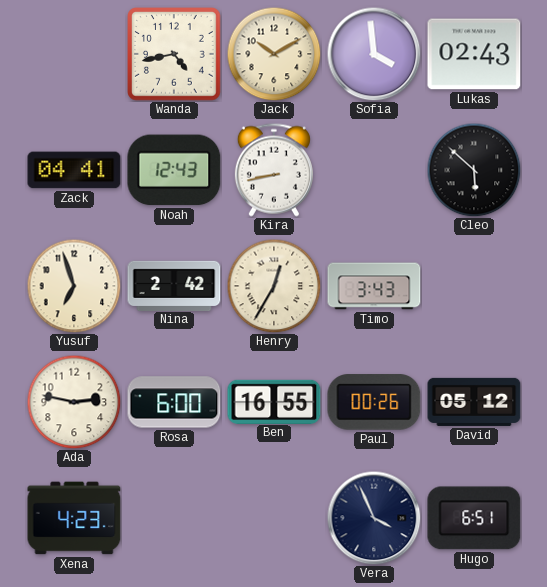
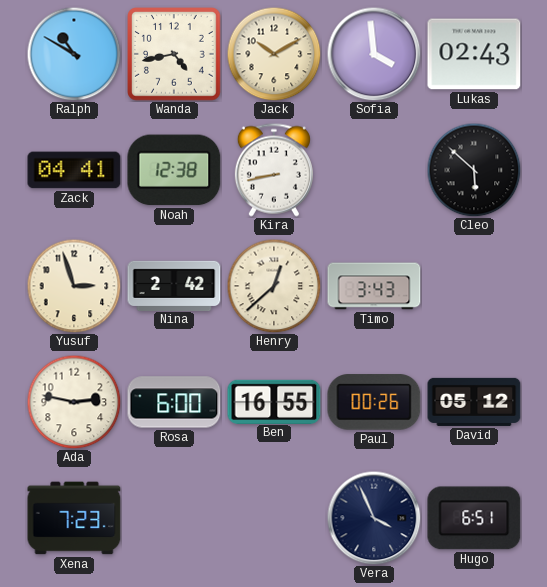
Ralph: none -> 10:50
Noah: 12:43 -> 12:38
Yusuf: 6:57 -> 2:57
Henry: 12:35 -> 12:38
Xena: 4:23 -> 7:23
